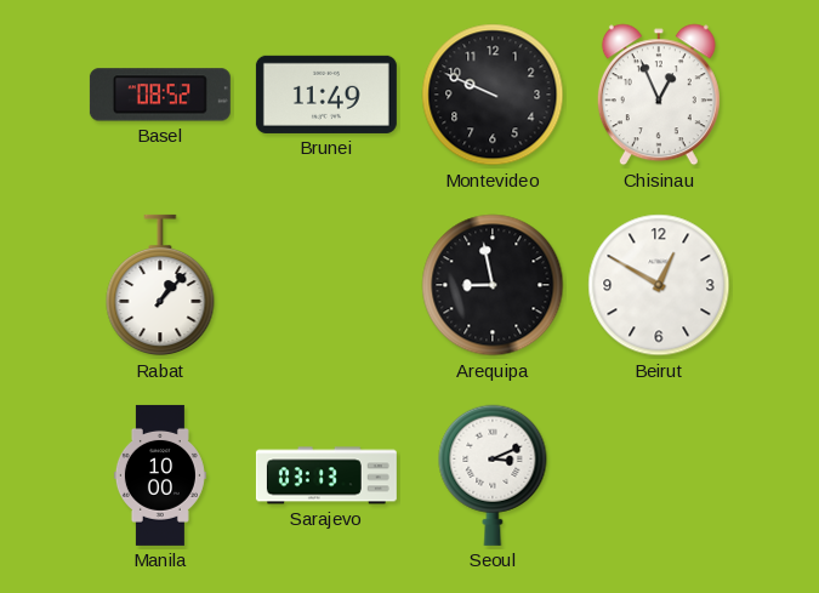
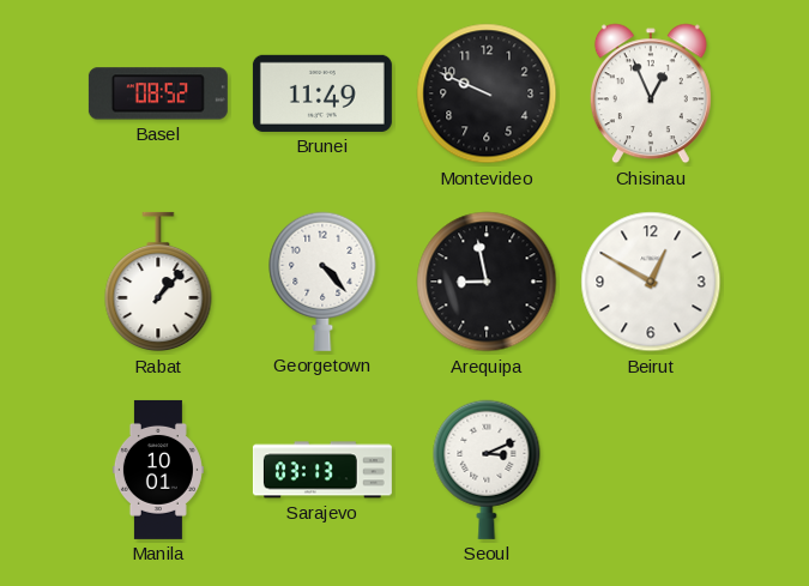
Georgetown: none -> 4:23
Manila: 10:00 -> 10:01
